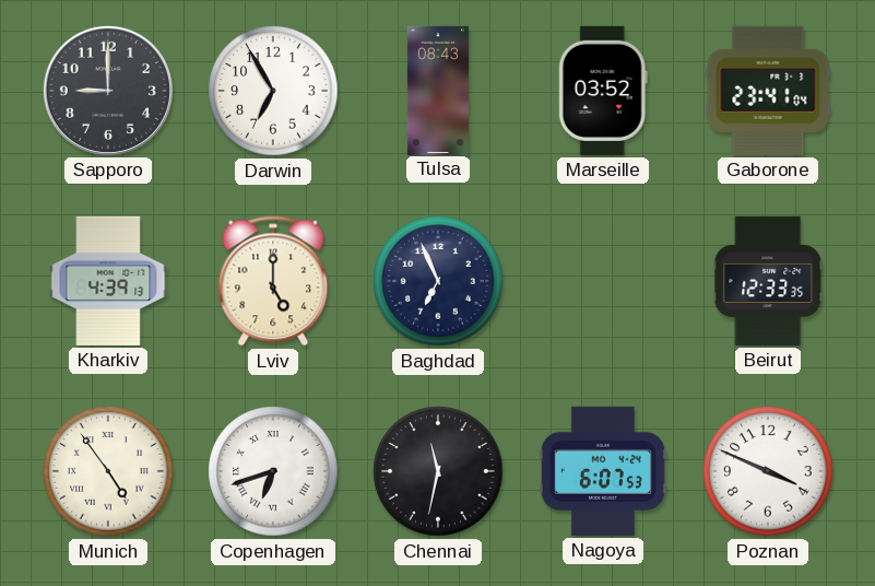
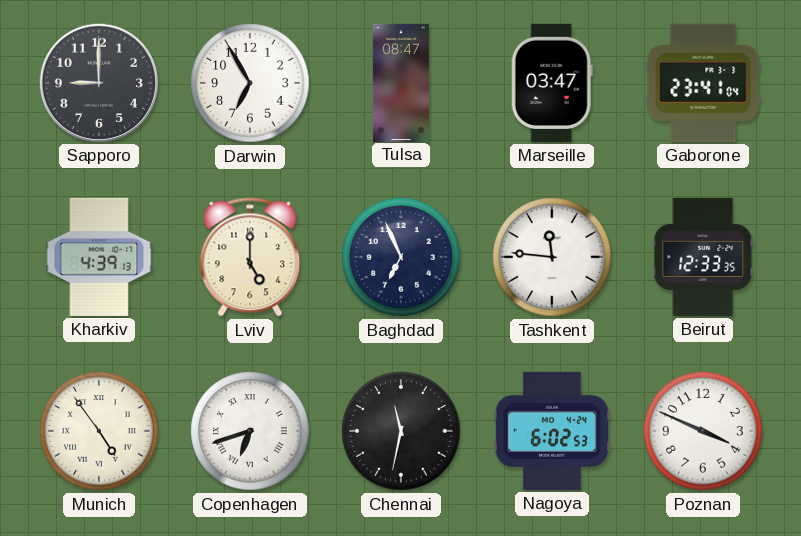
Tulsa: 08:43 -> 08:47
Marseille: 03:52 -> 03:47
Tashkent: none -> 11:46
Nagoya: 6:07 -> 6:02
